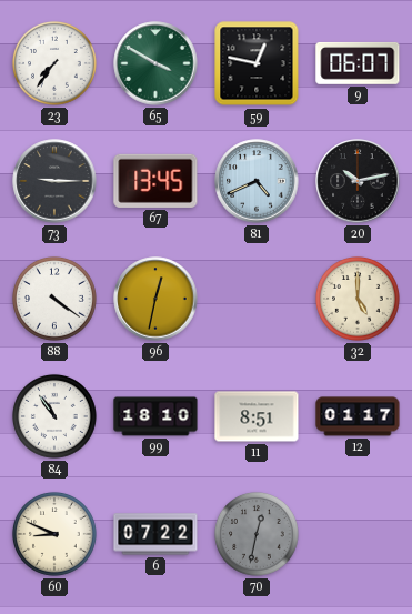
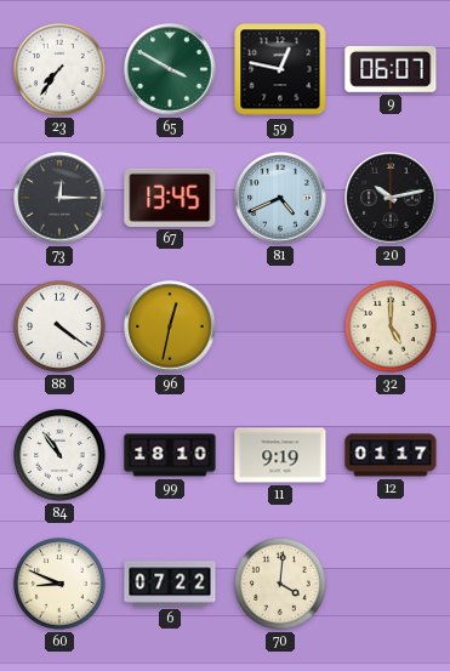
73: 9:15 -> 12:15
11: 8:51 -> 9:19
70: 12:32 -> 4:01
70 dial: grey -> cream
